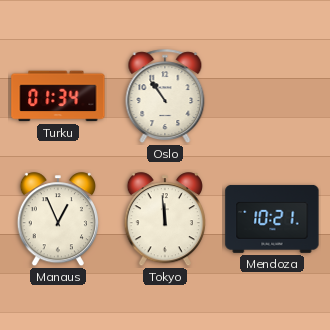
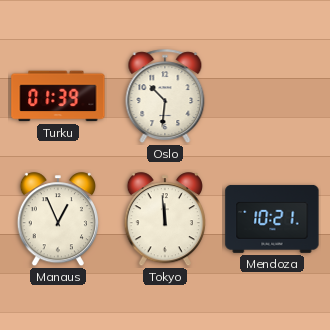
Turku: 01:34 -> 01:39
Oslo: 10:54 -> 10:31
